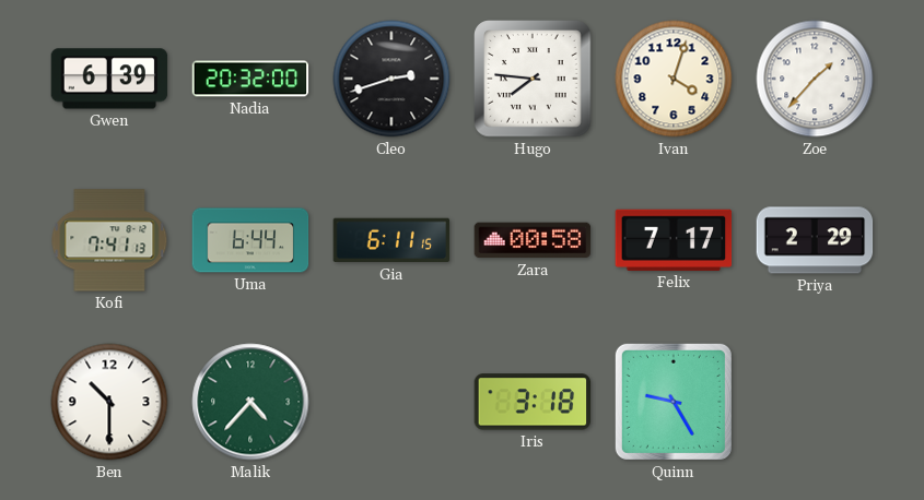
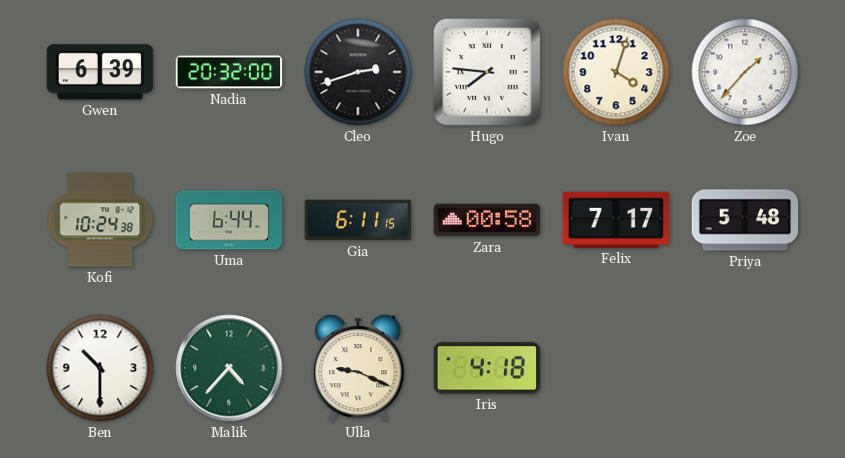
Kofi: 7:41 -> 10:24
Priya: 2:29 -> 5:48
Ulla: none -> 9:19
Iris: 3:18 -> 4:18
Quinn: 9:25 -> none
